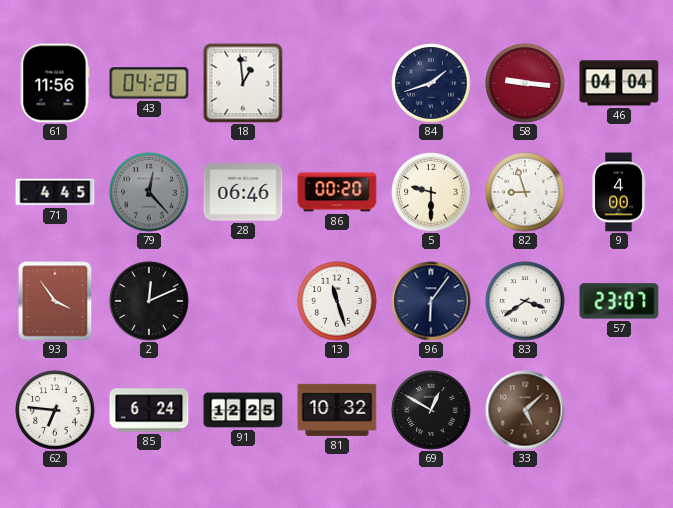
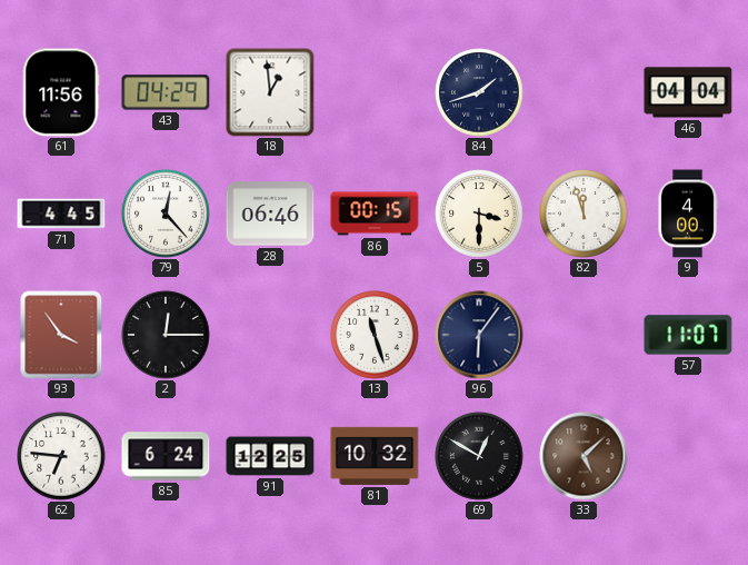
43: 04:28 -> 04:29
58: 9:16 -> none
79 dial: grey -> white
86: 00:20 -> 00:15
5: 9:30 -> 3:30
82: 8:57 -> 11:57
2: 12:11 -> 12:15
83: 3:39 -> none
57: 23:07 -> 11:07
